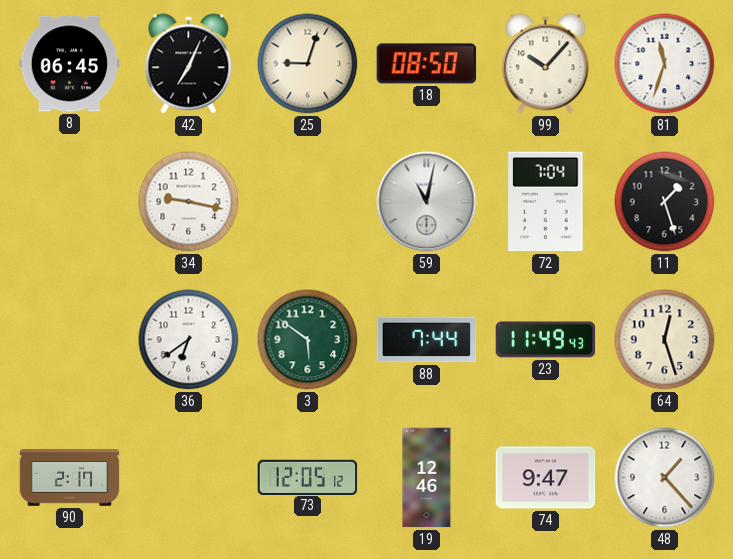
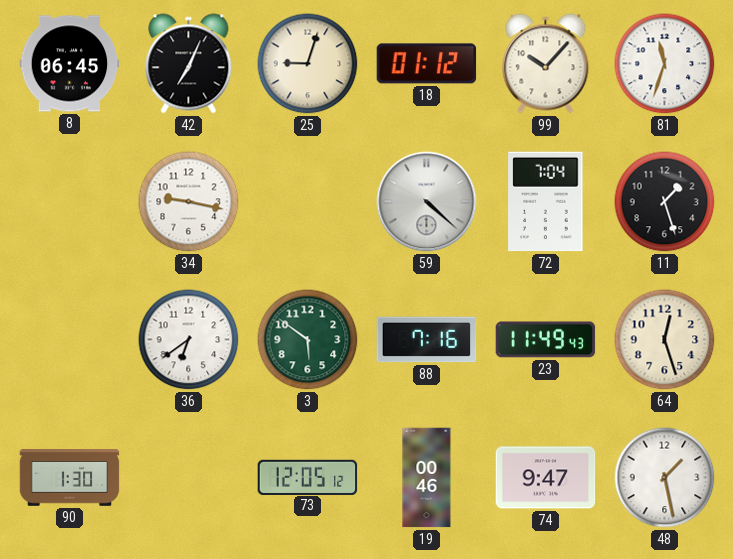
18: 08:50 -> 01:12
59: 11:02 -> 4:22
88: 7:44 -> 7:16
90: 2:17 -> 1:30
19: 12:46 -> 00:46
48: 1:23 -> 1:28
